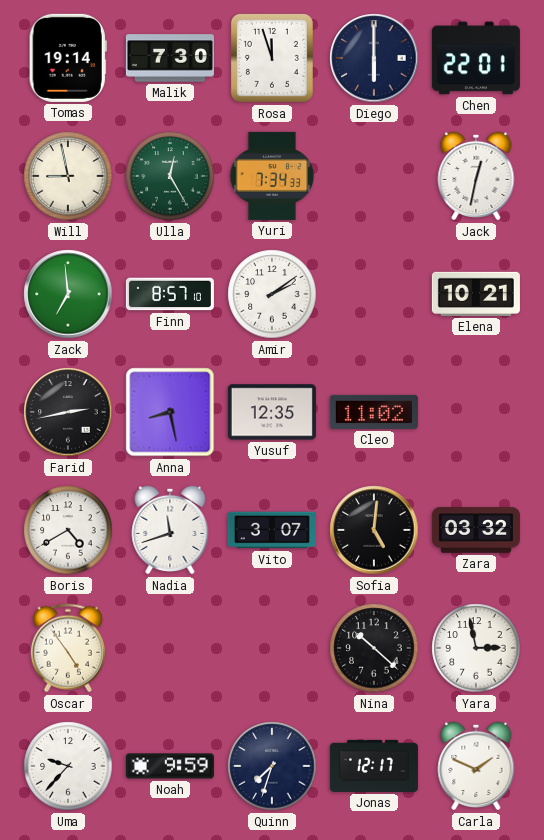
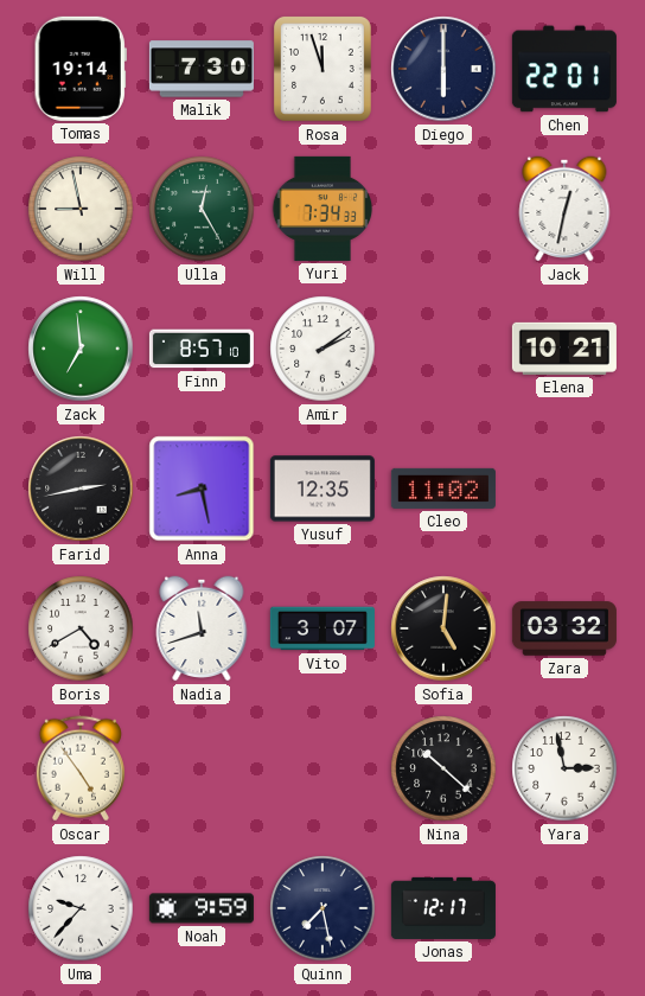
Quinn: 7:33 -> 7:28
Carla: 1:49 -> none
